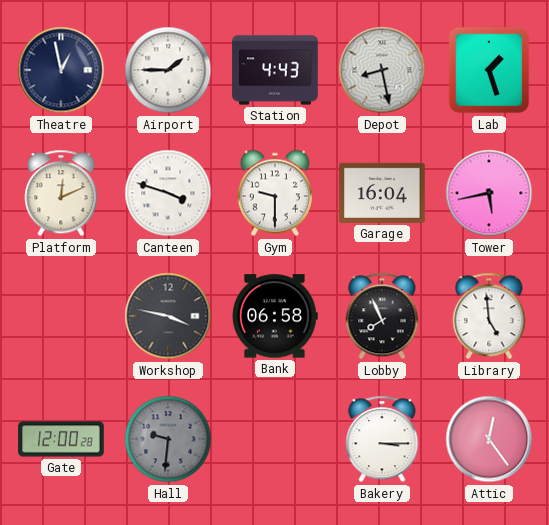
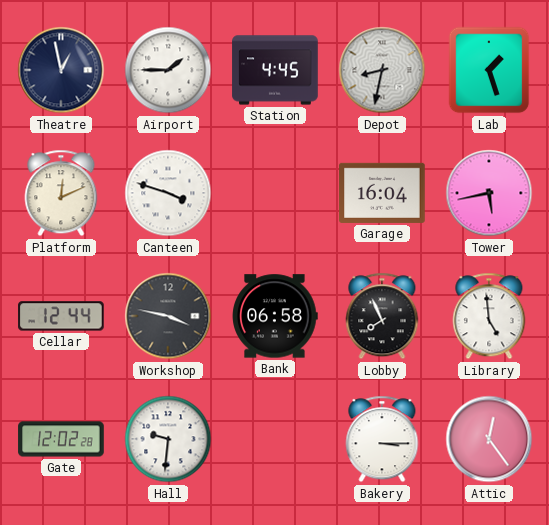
Station: 4:43 -> 4:45
Depot: 8:28 -> 8:32
Gym: 9:30 -> none
Cellar: none -> 12:44
Gate: 12:00 -> 12:02
Hall dial: grey -> white
